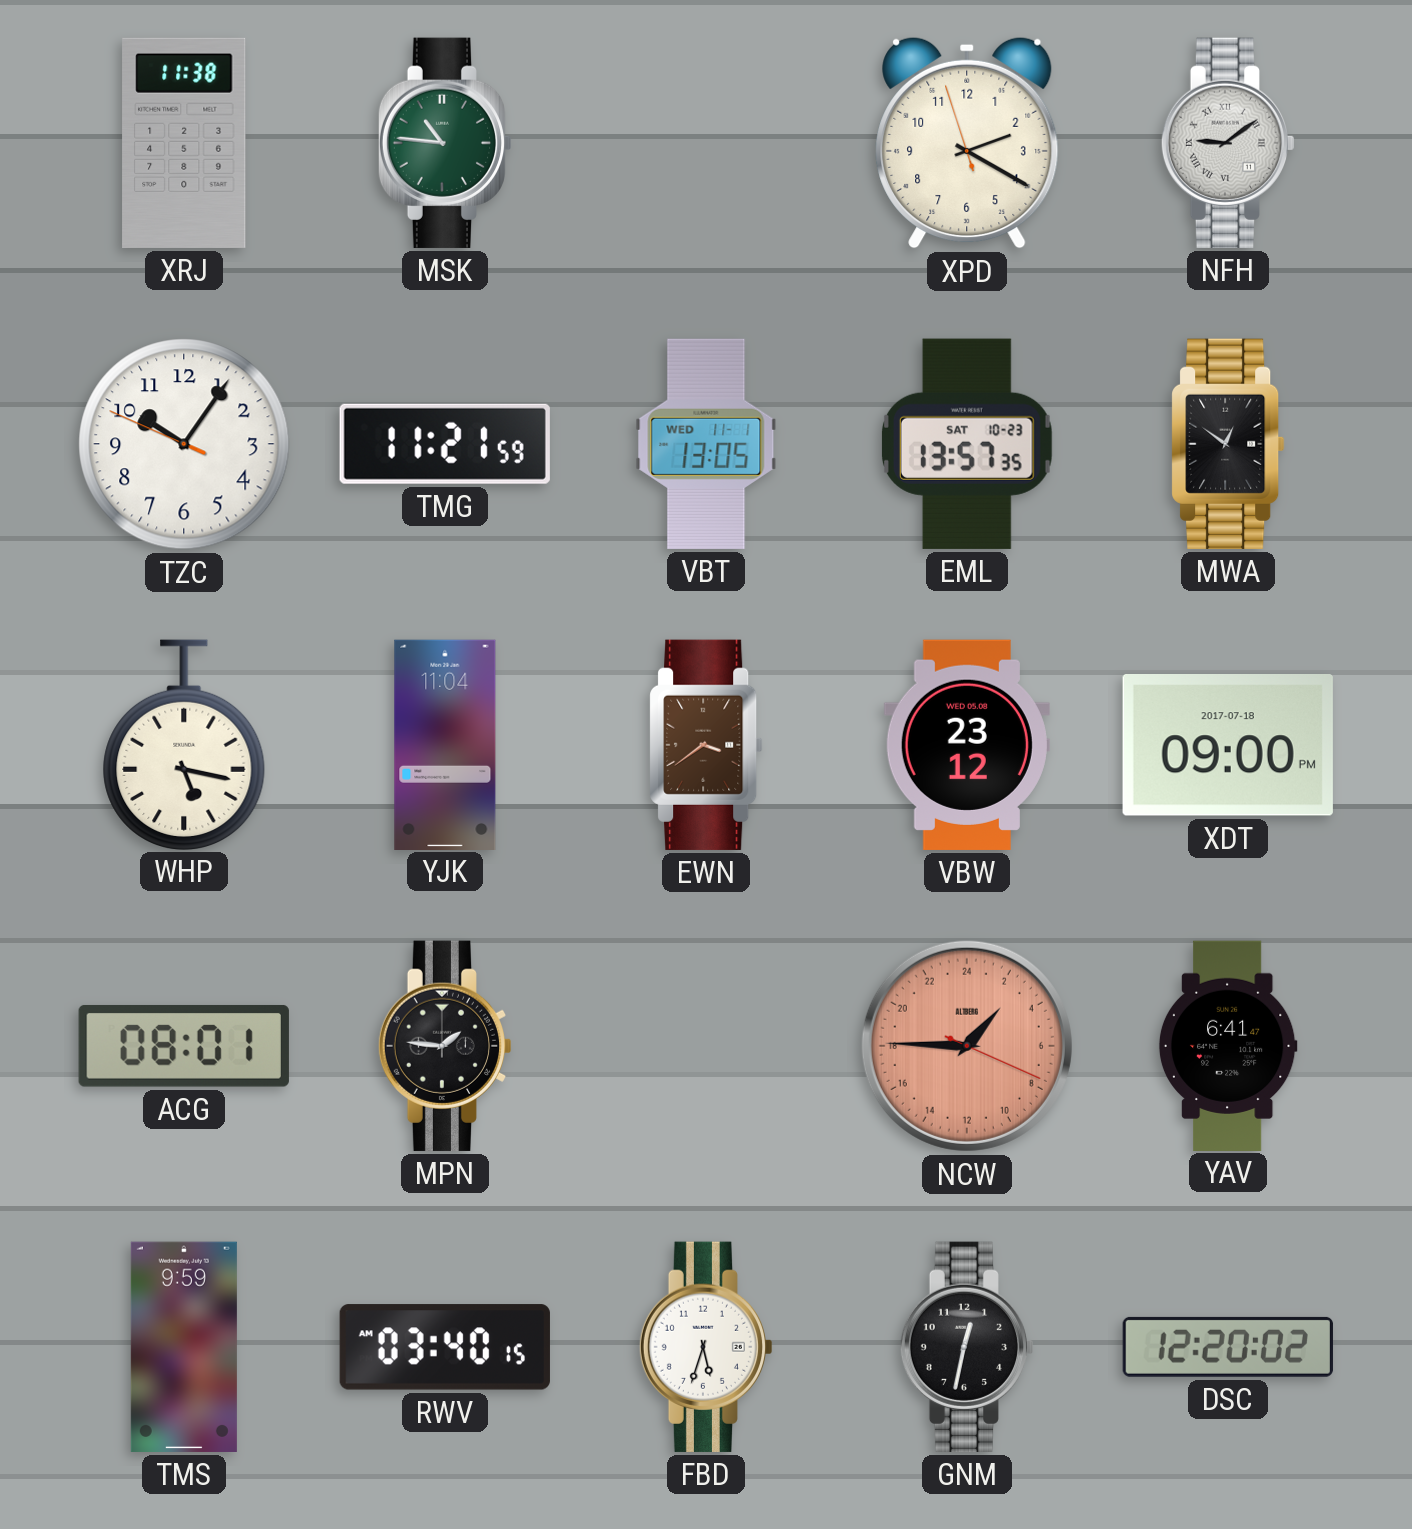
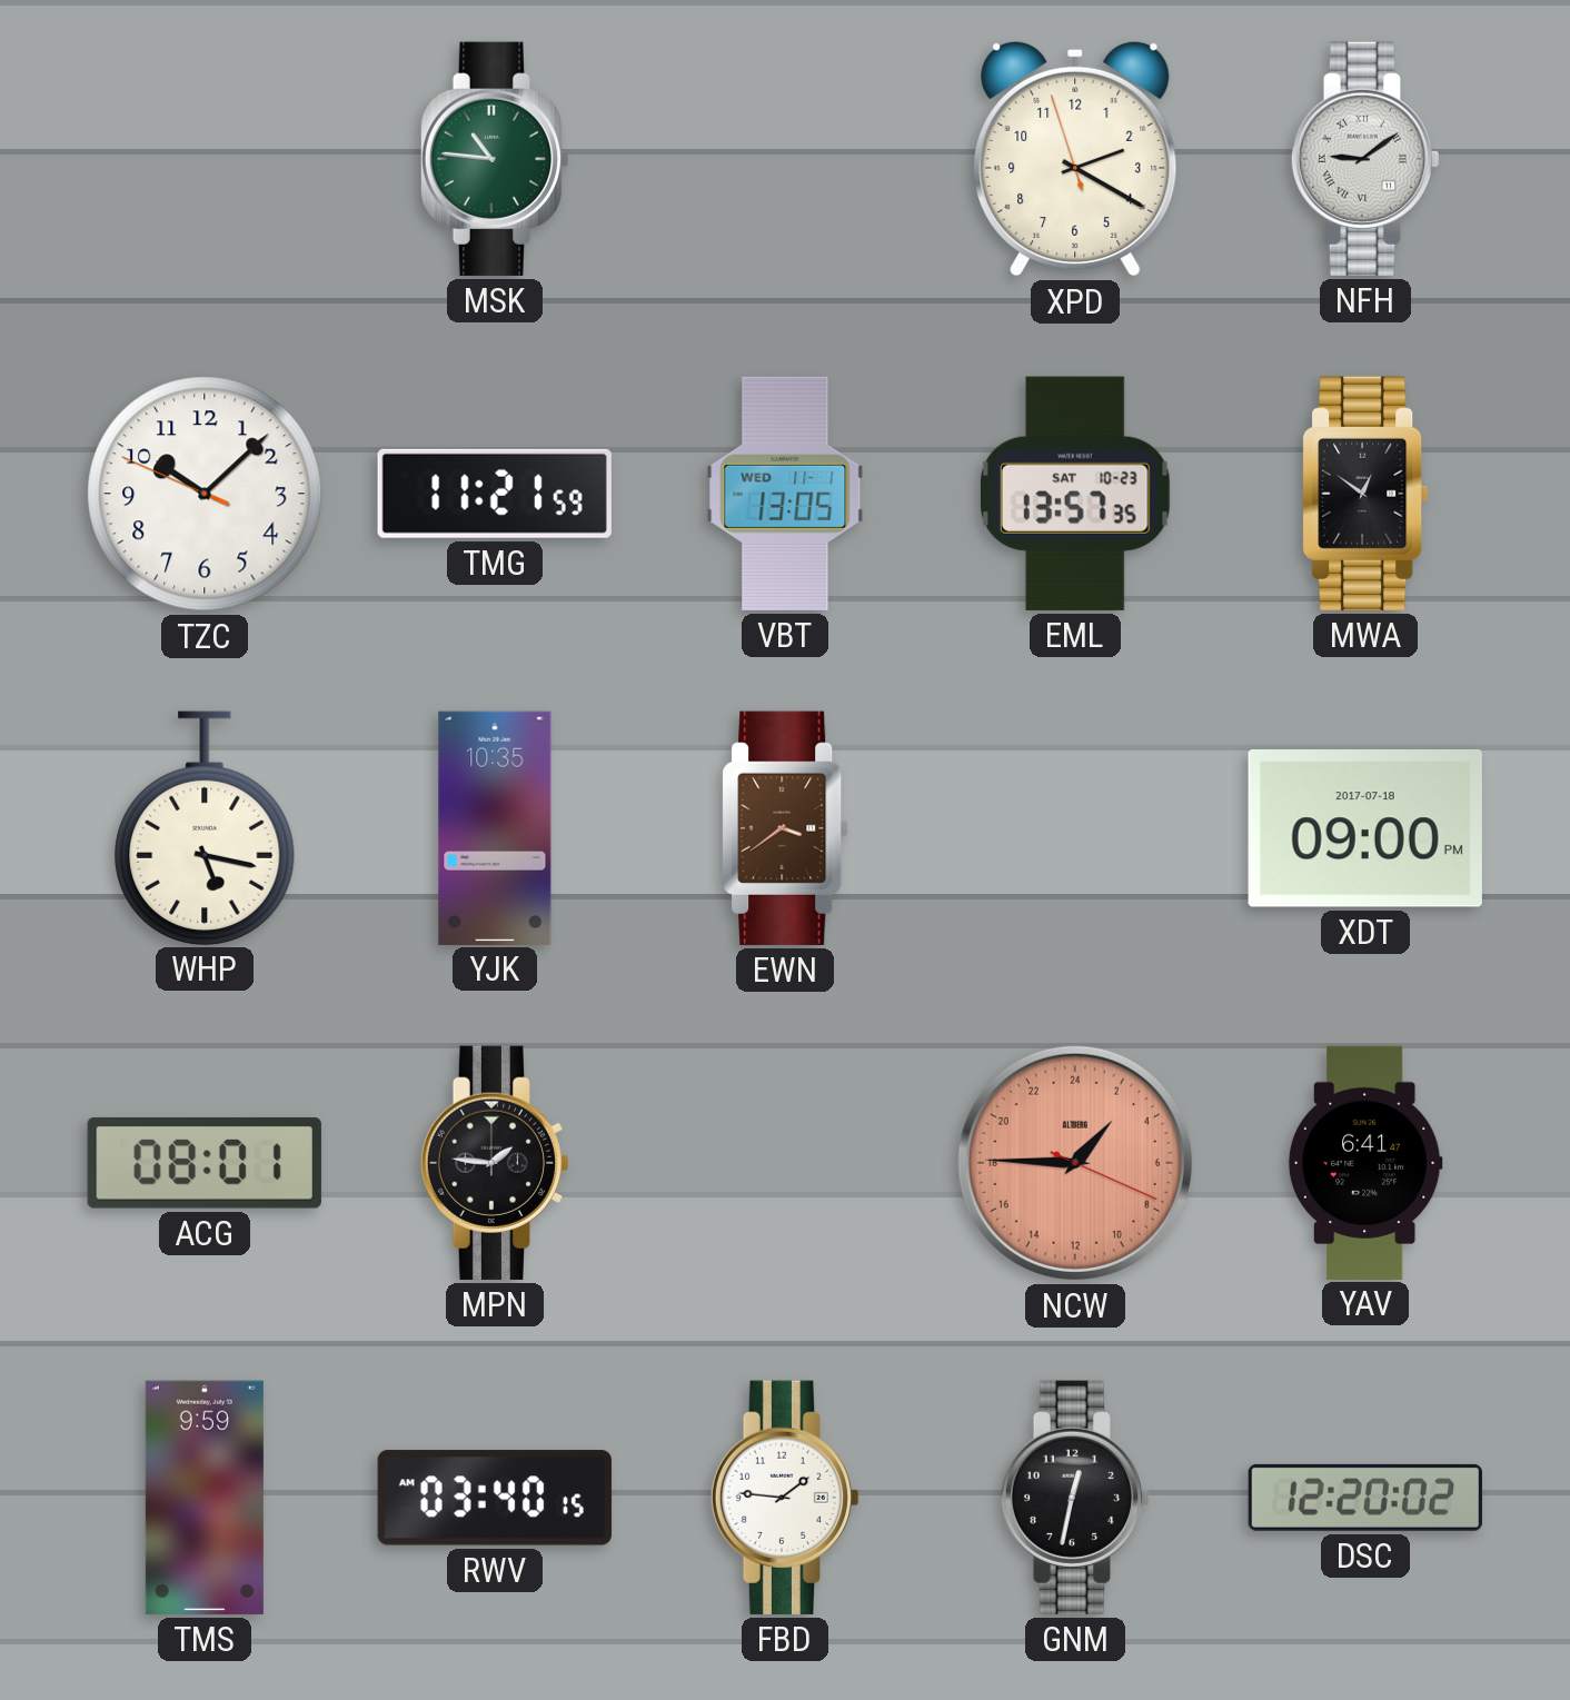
XRJ: 11:38 -> none
TZC: 10:05 -> 10:07
YJK: 11:04 -> 10:35
VBW: 23:12 -> none
FBD: 5:33 -> 1:46
